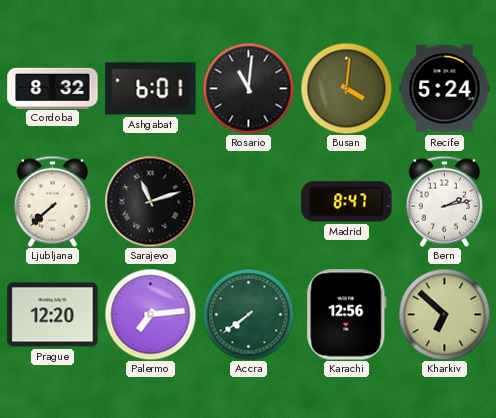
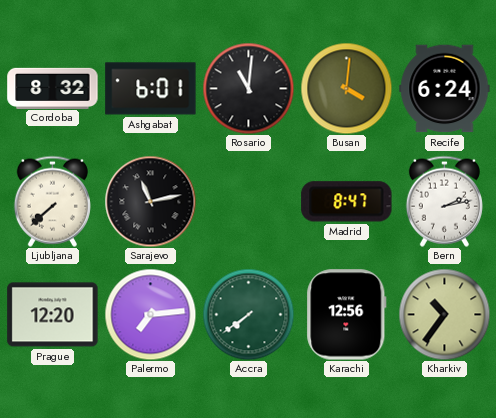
Recife: 5:24 -> 6:24
Sarajevo: 11:12 -> 11:13
Kharkiv: 6:52 -> 10:36
